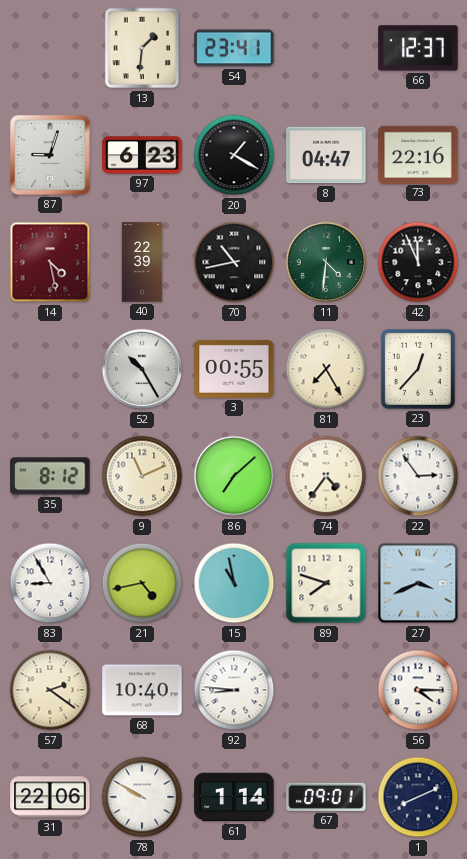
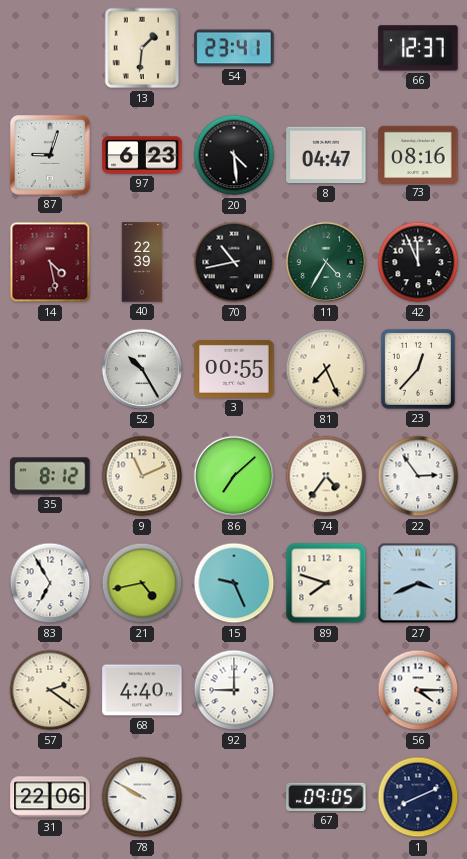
20: 1:20 -> 4:29
73: 22:16 -> 08:16
11: 4:31 -> 4:35
81: 7:25 -> 7:26
83: 8:55 -> 6:55
15: 10:58 -> 9:26
68: 10:40 -> 4:40
92: 8:46 -> 9:00
61: 1:14 -> none
67: 09:01 -> 09:05
